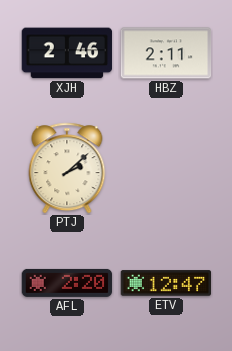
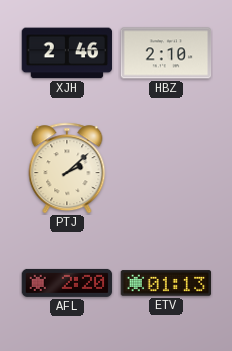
HBZ: 2:11 -> 2:10
ETV: 12:47 -> 01:13
